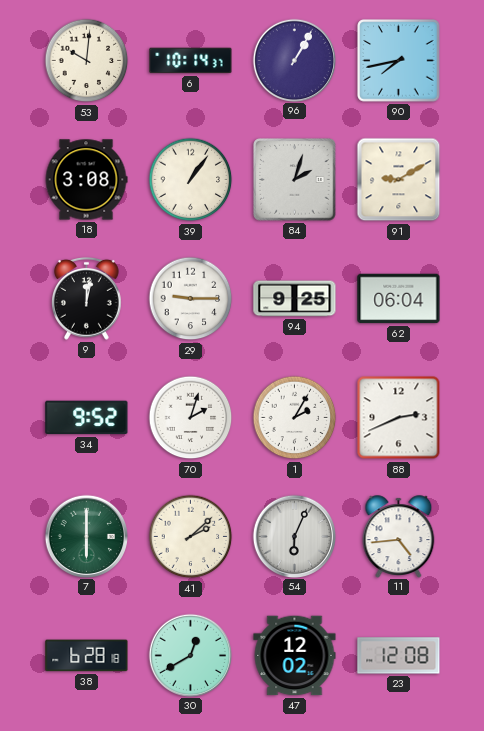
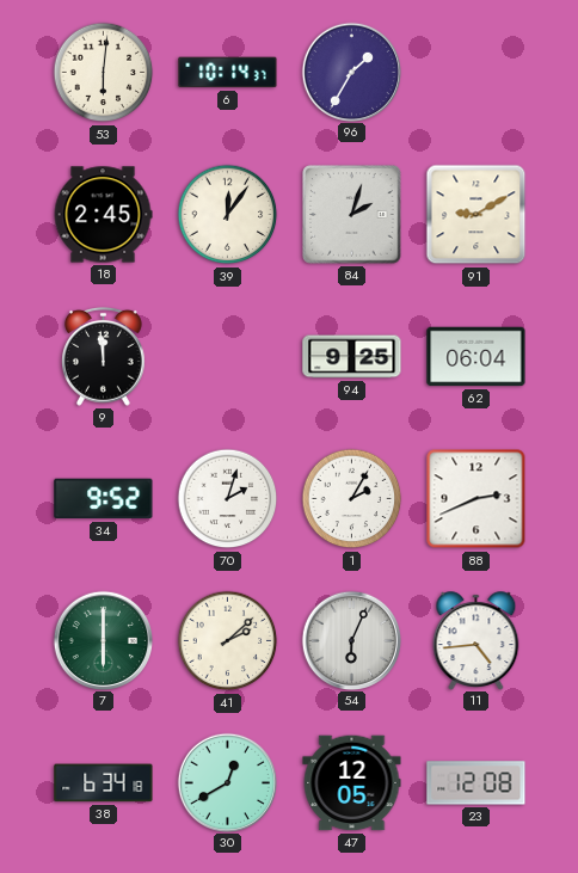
53: 10:01 -> 6:01
96: 1:05 -> 1:35
90: 7:43 -> none
18: 3:08 -> 2:45
39: 1:06 -> 12:06
9: 12:02 -> 11:59
29: 9:15 -> none
38: 6:28 -> 6:34
47: 12:02 -> 12:05
